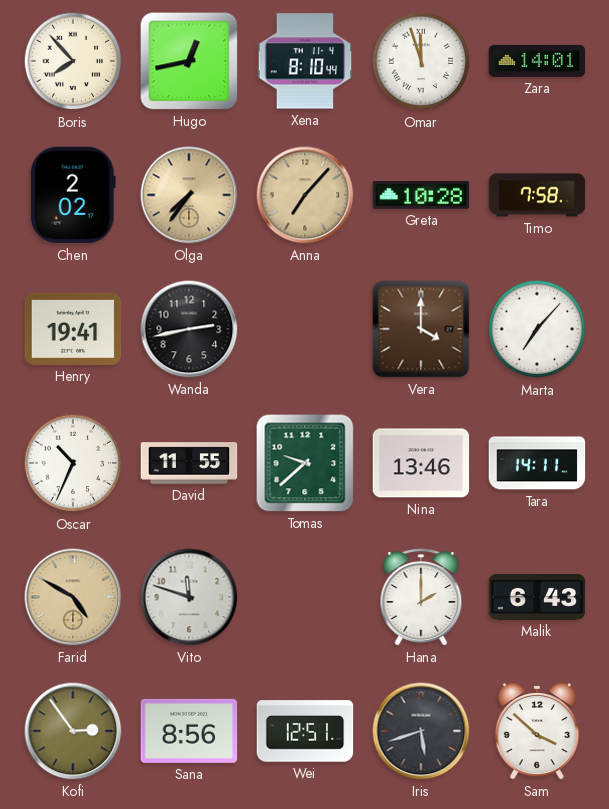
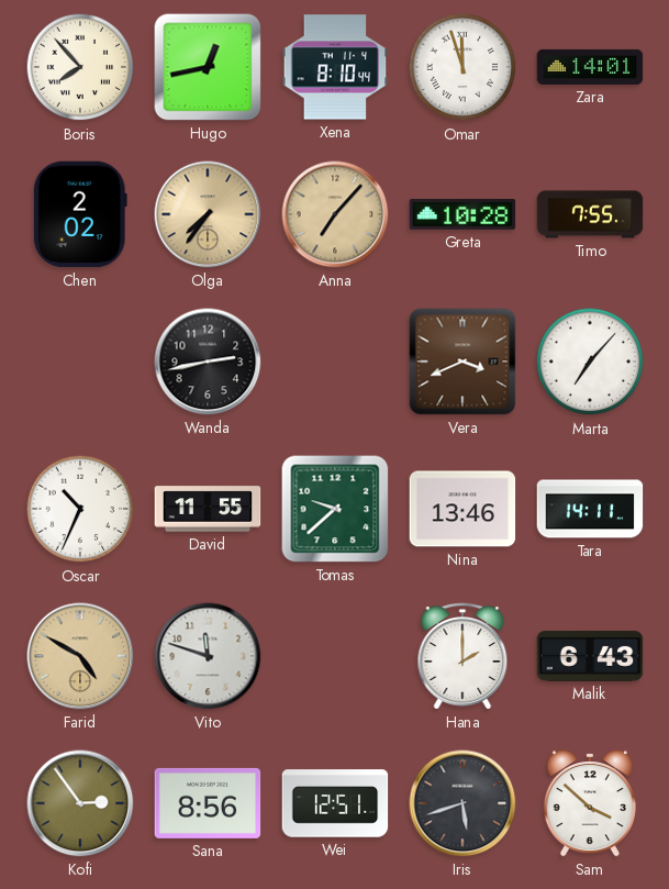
Timo: 7:58 -> 7:55
Henry: 19:41 -> none
Vera: 4:00 -> 3:41
